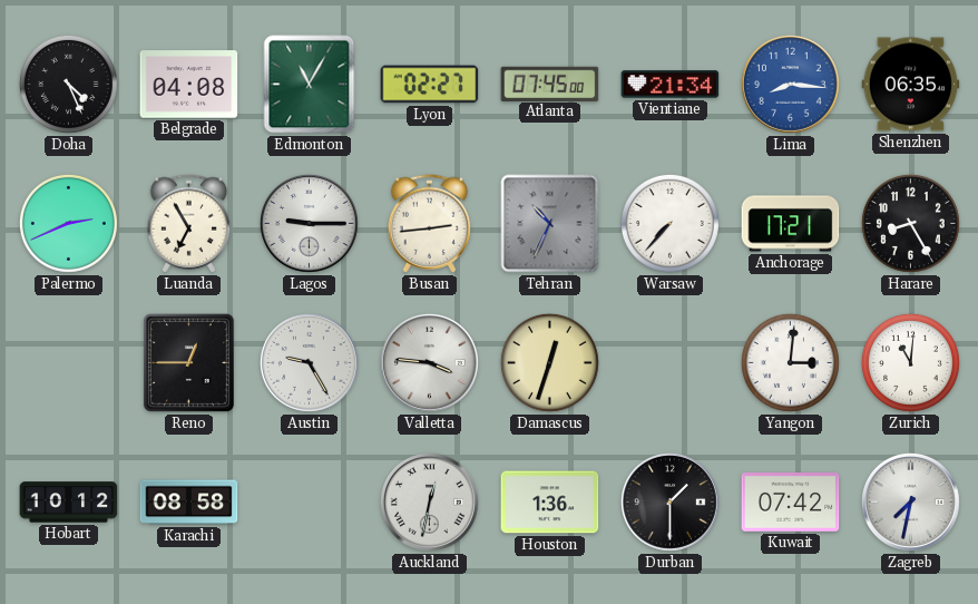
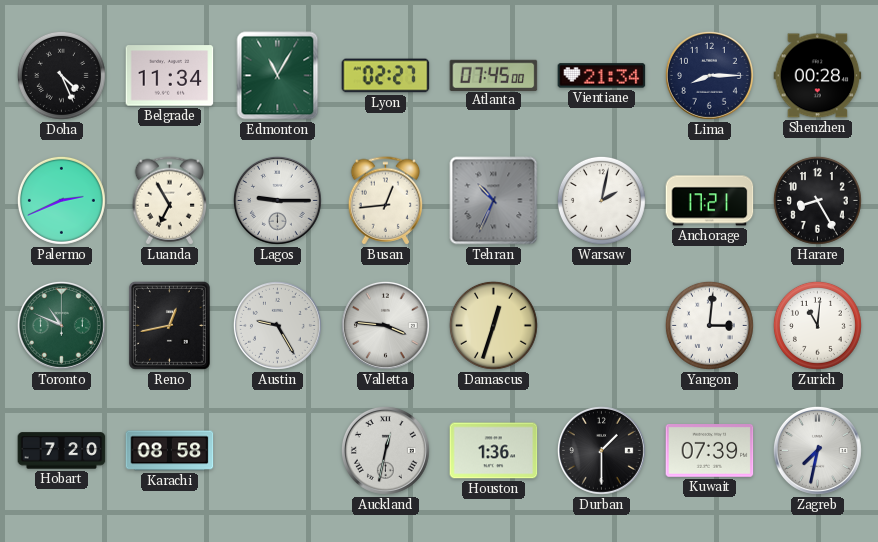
Belgrade: 04:08 -> 11:34
Lima: 8:16 -> 8:15
Lima dial: blue -> navy
Shenzhen: 06:35 -> 00:28
Busan: 2:44 -> 12:44
Warsaw: 7:37 -> 2:02
Toronto: none -> 10:49
Reno: 12:45 -> 12:43
Hobart: 10:12 -> 7:20
Kuwait: 07:42 -> 07:39
